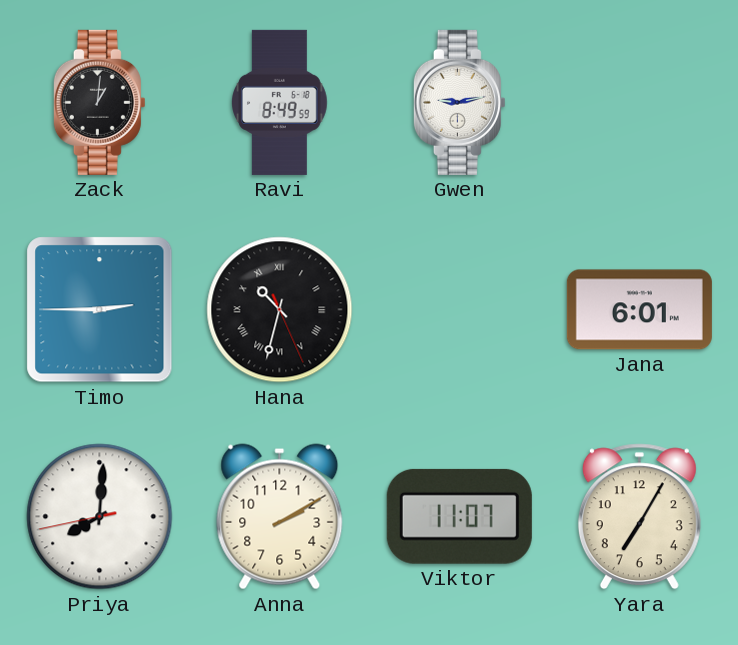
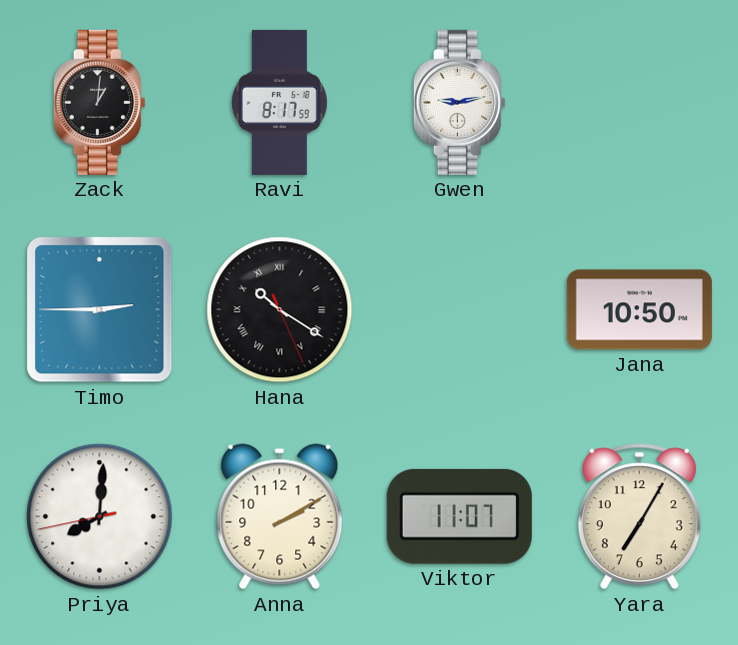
Ravi: 8:49 -> 8:17
Hana: 10:32 -> 10:20
Jana: 6:01 -> 10:50
